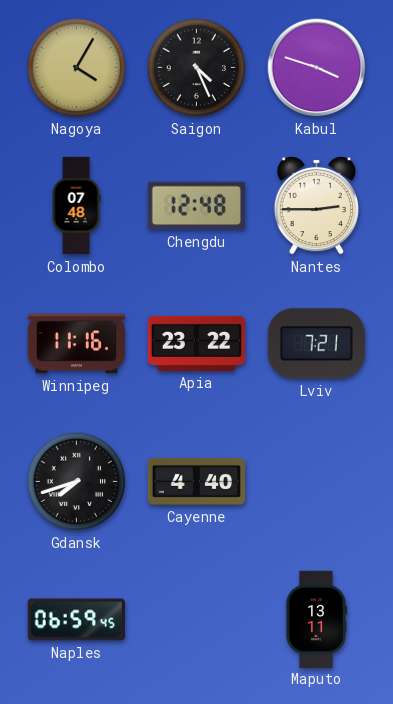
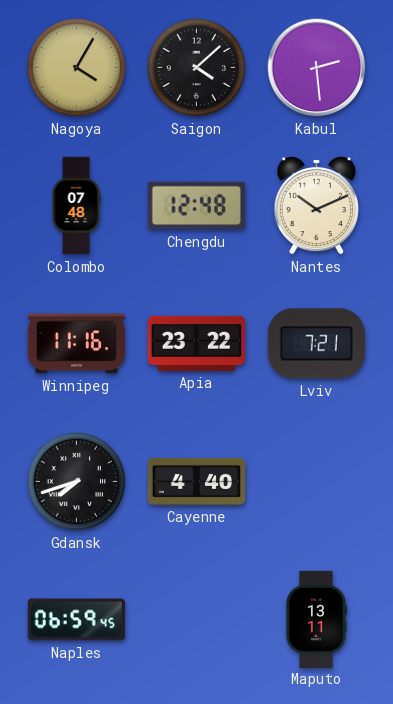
Saigon: 4:26 -> 4:08
Kabul: 3:48 -> 2:29
Nantes: 2:45 -> 10:11
